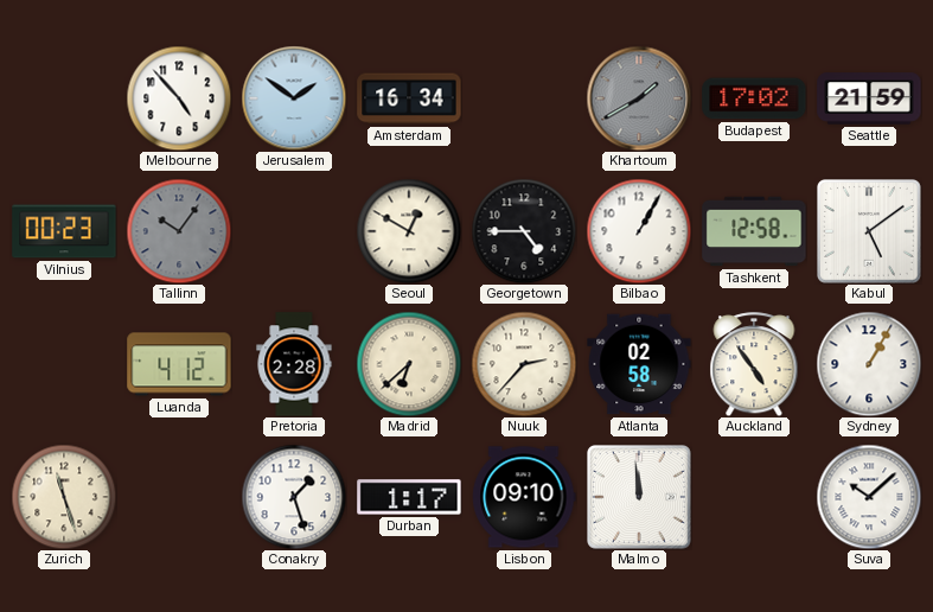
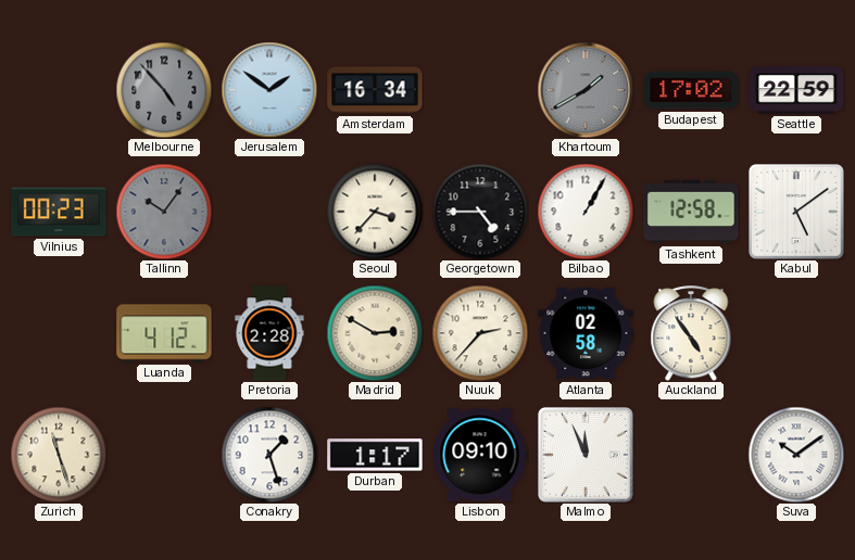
Melbourne dial: white -> grey
Seattle: 21:59 -> 22:59
Seoul: 12:50 -> 3:37
Madrid: 6:38 -> 2:50
Sydney: 1:05 -> none
Malmo: 11:59 -> 11:56
Suva: 10:08 -> 10:09
